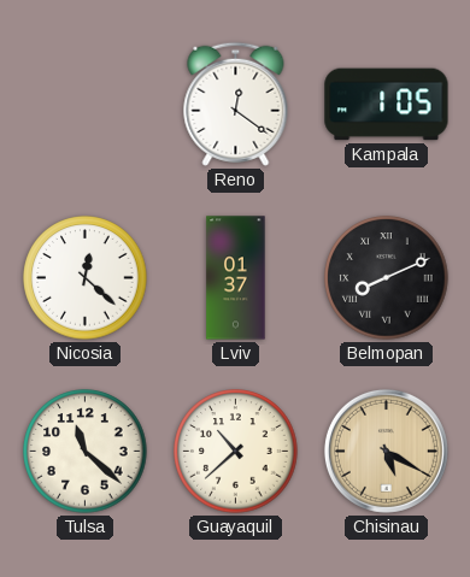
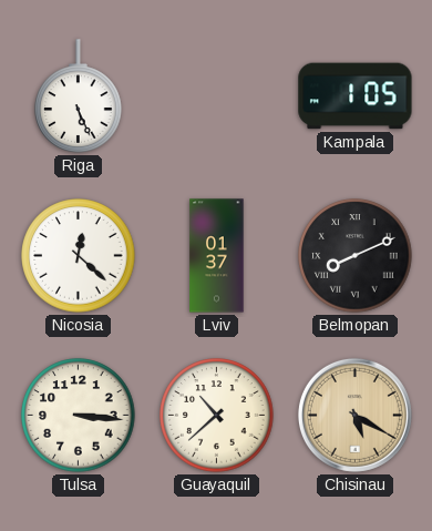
Riga: none -> 5:26
Reno: 12:21 -> none
Tulsa: 11:22 -> 3:16
